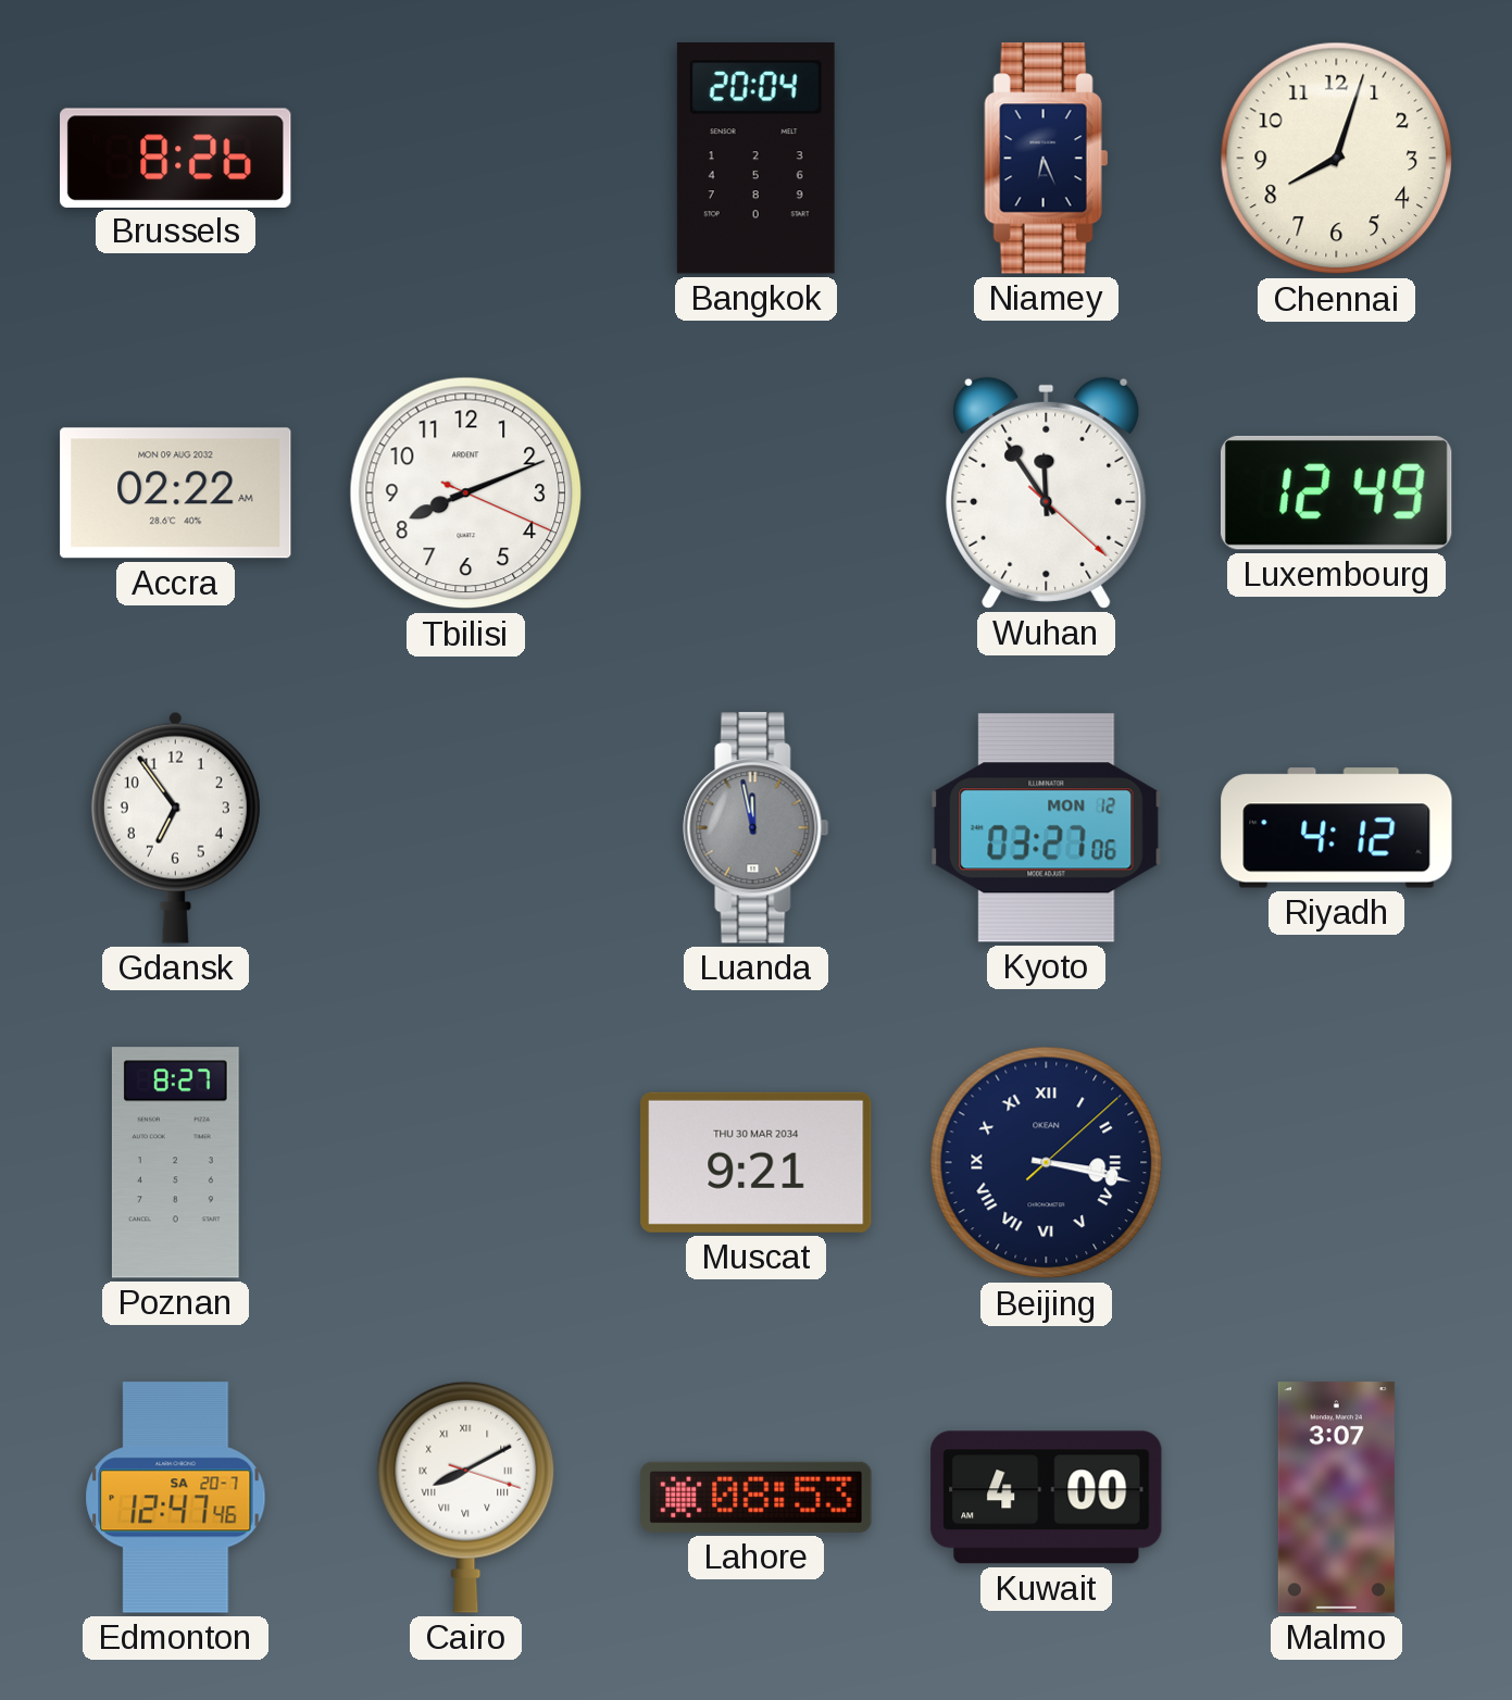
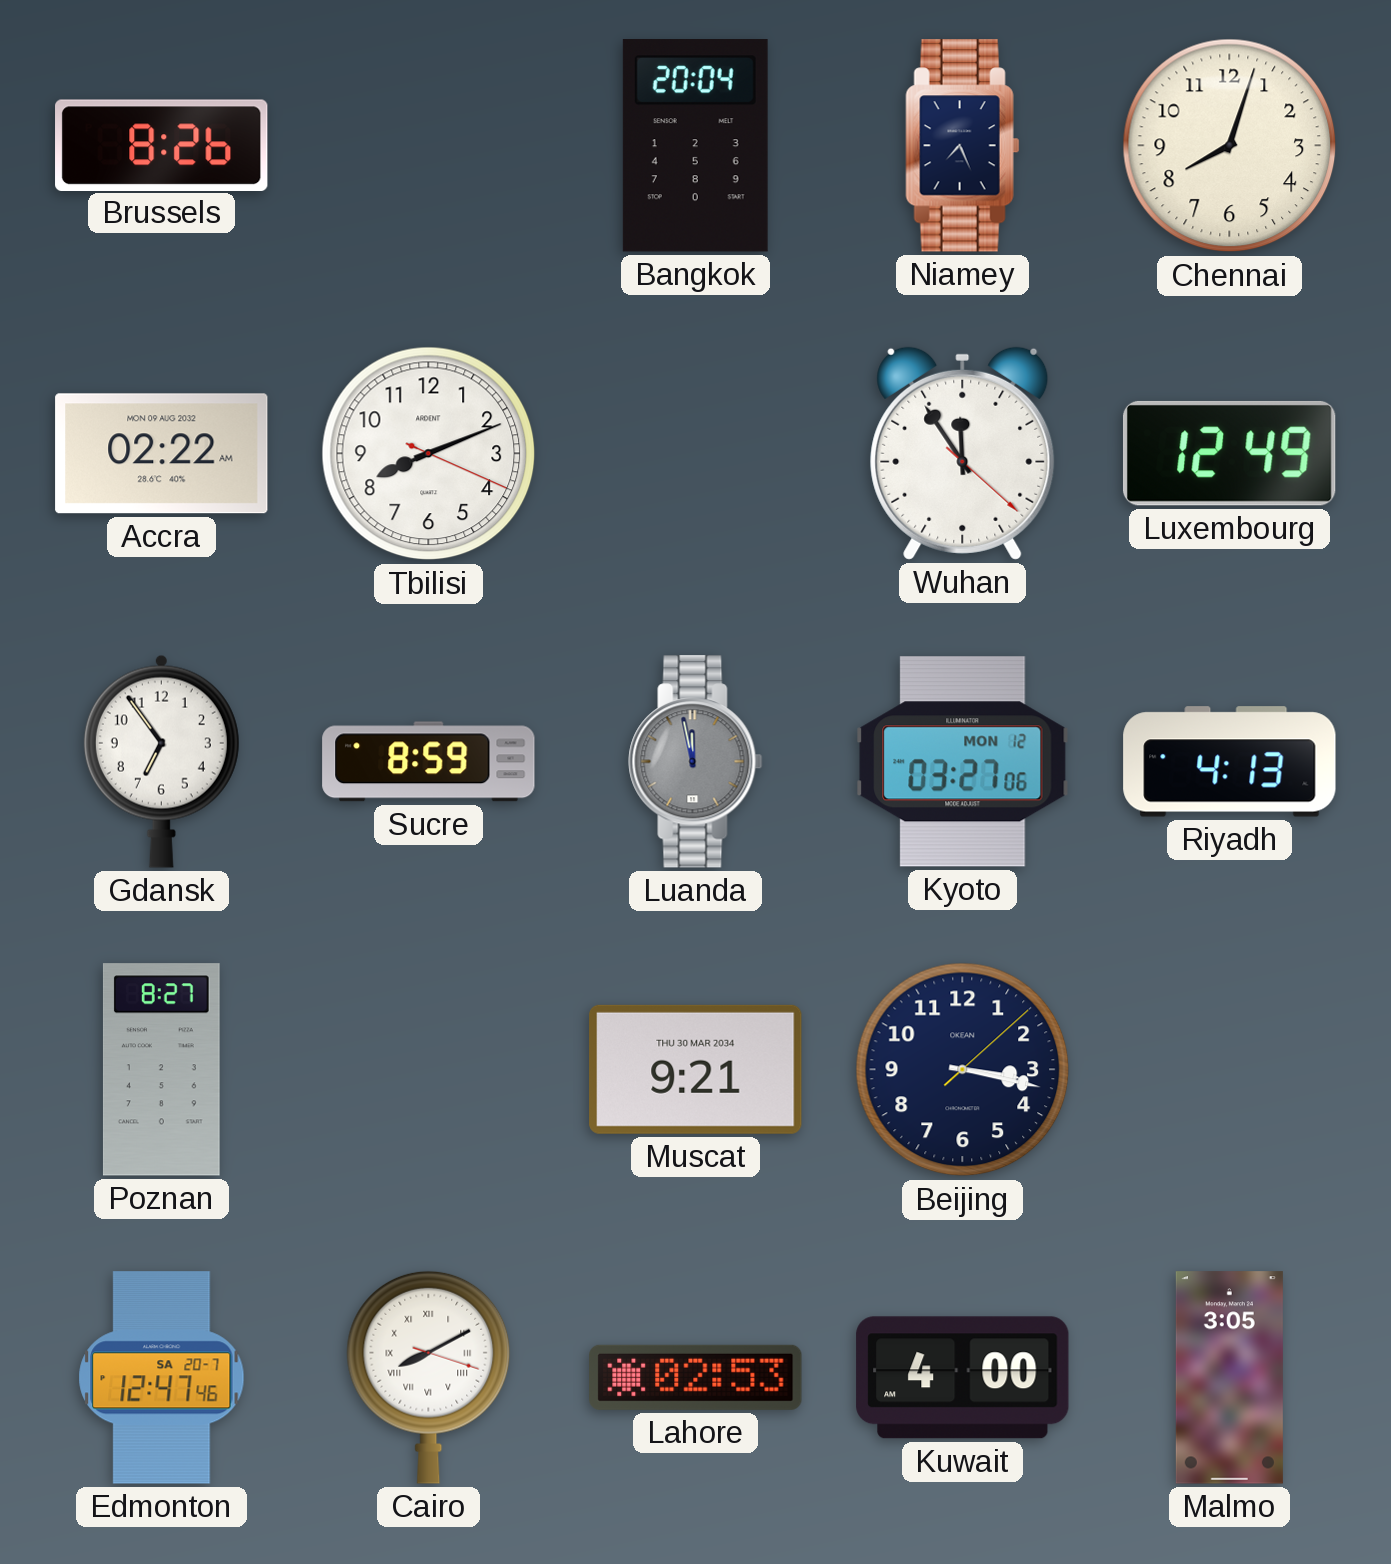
Niamey: 6:26 -> 7:26
Sucre: none -> 8:59
Riyadh: 4:12 -> 4:13
Beijing numerals: Roman -> Arabic
Lahore: 08:53 -> 02:53
Malmo: 3:07 -> 3:05
